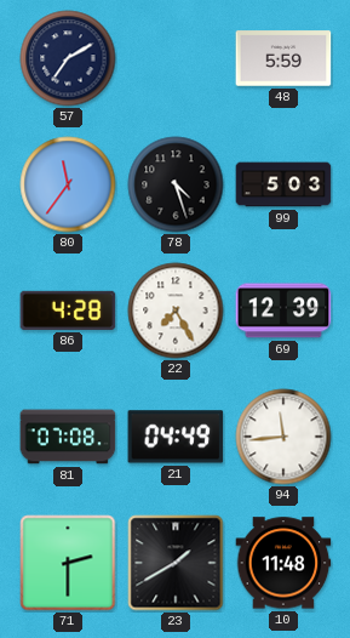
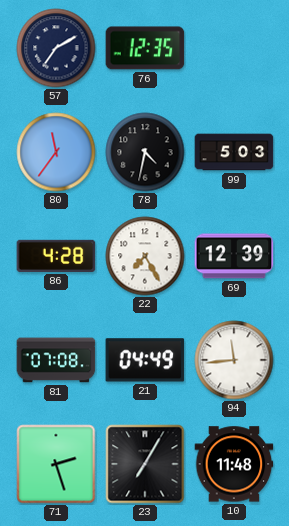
76: none -> 12:35
48: 5:59 -> none
78: 4:27 -> 4:32
71: 2:30 -> 2:27
23: 1:40 -> 7:05
